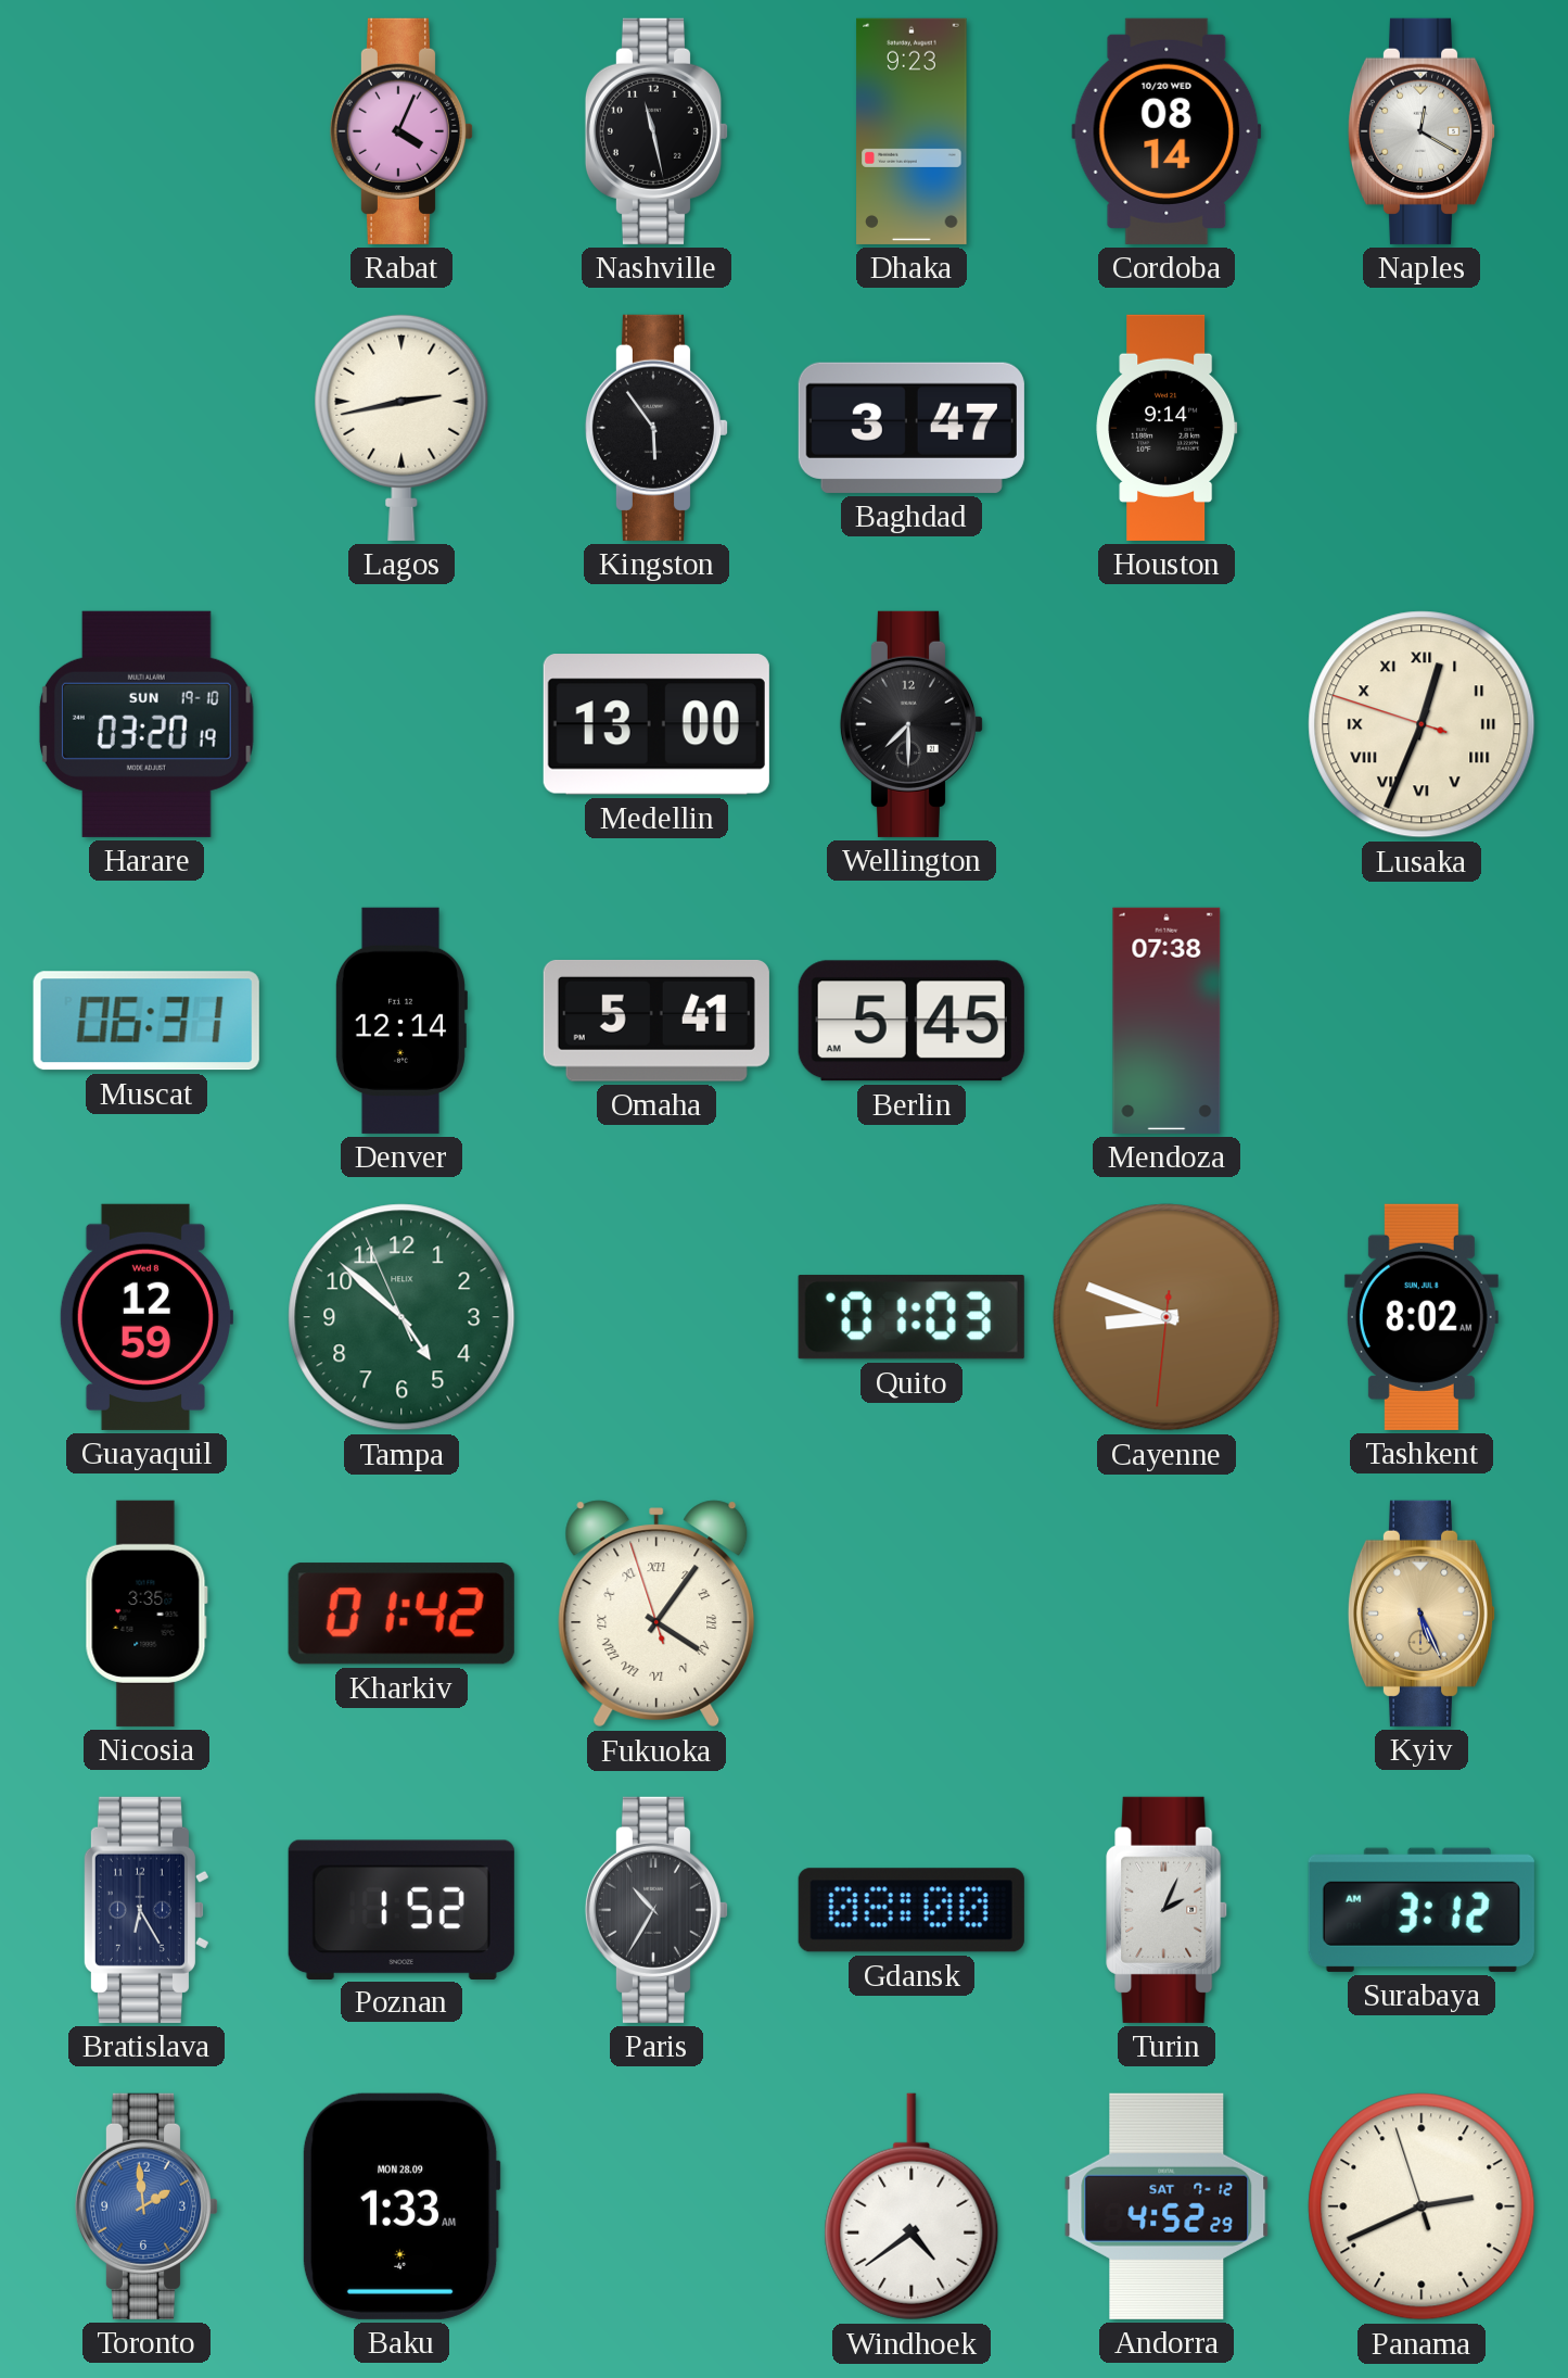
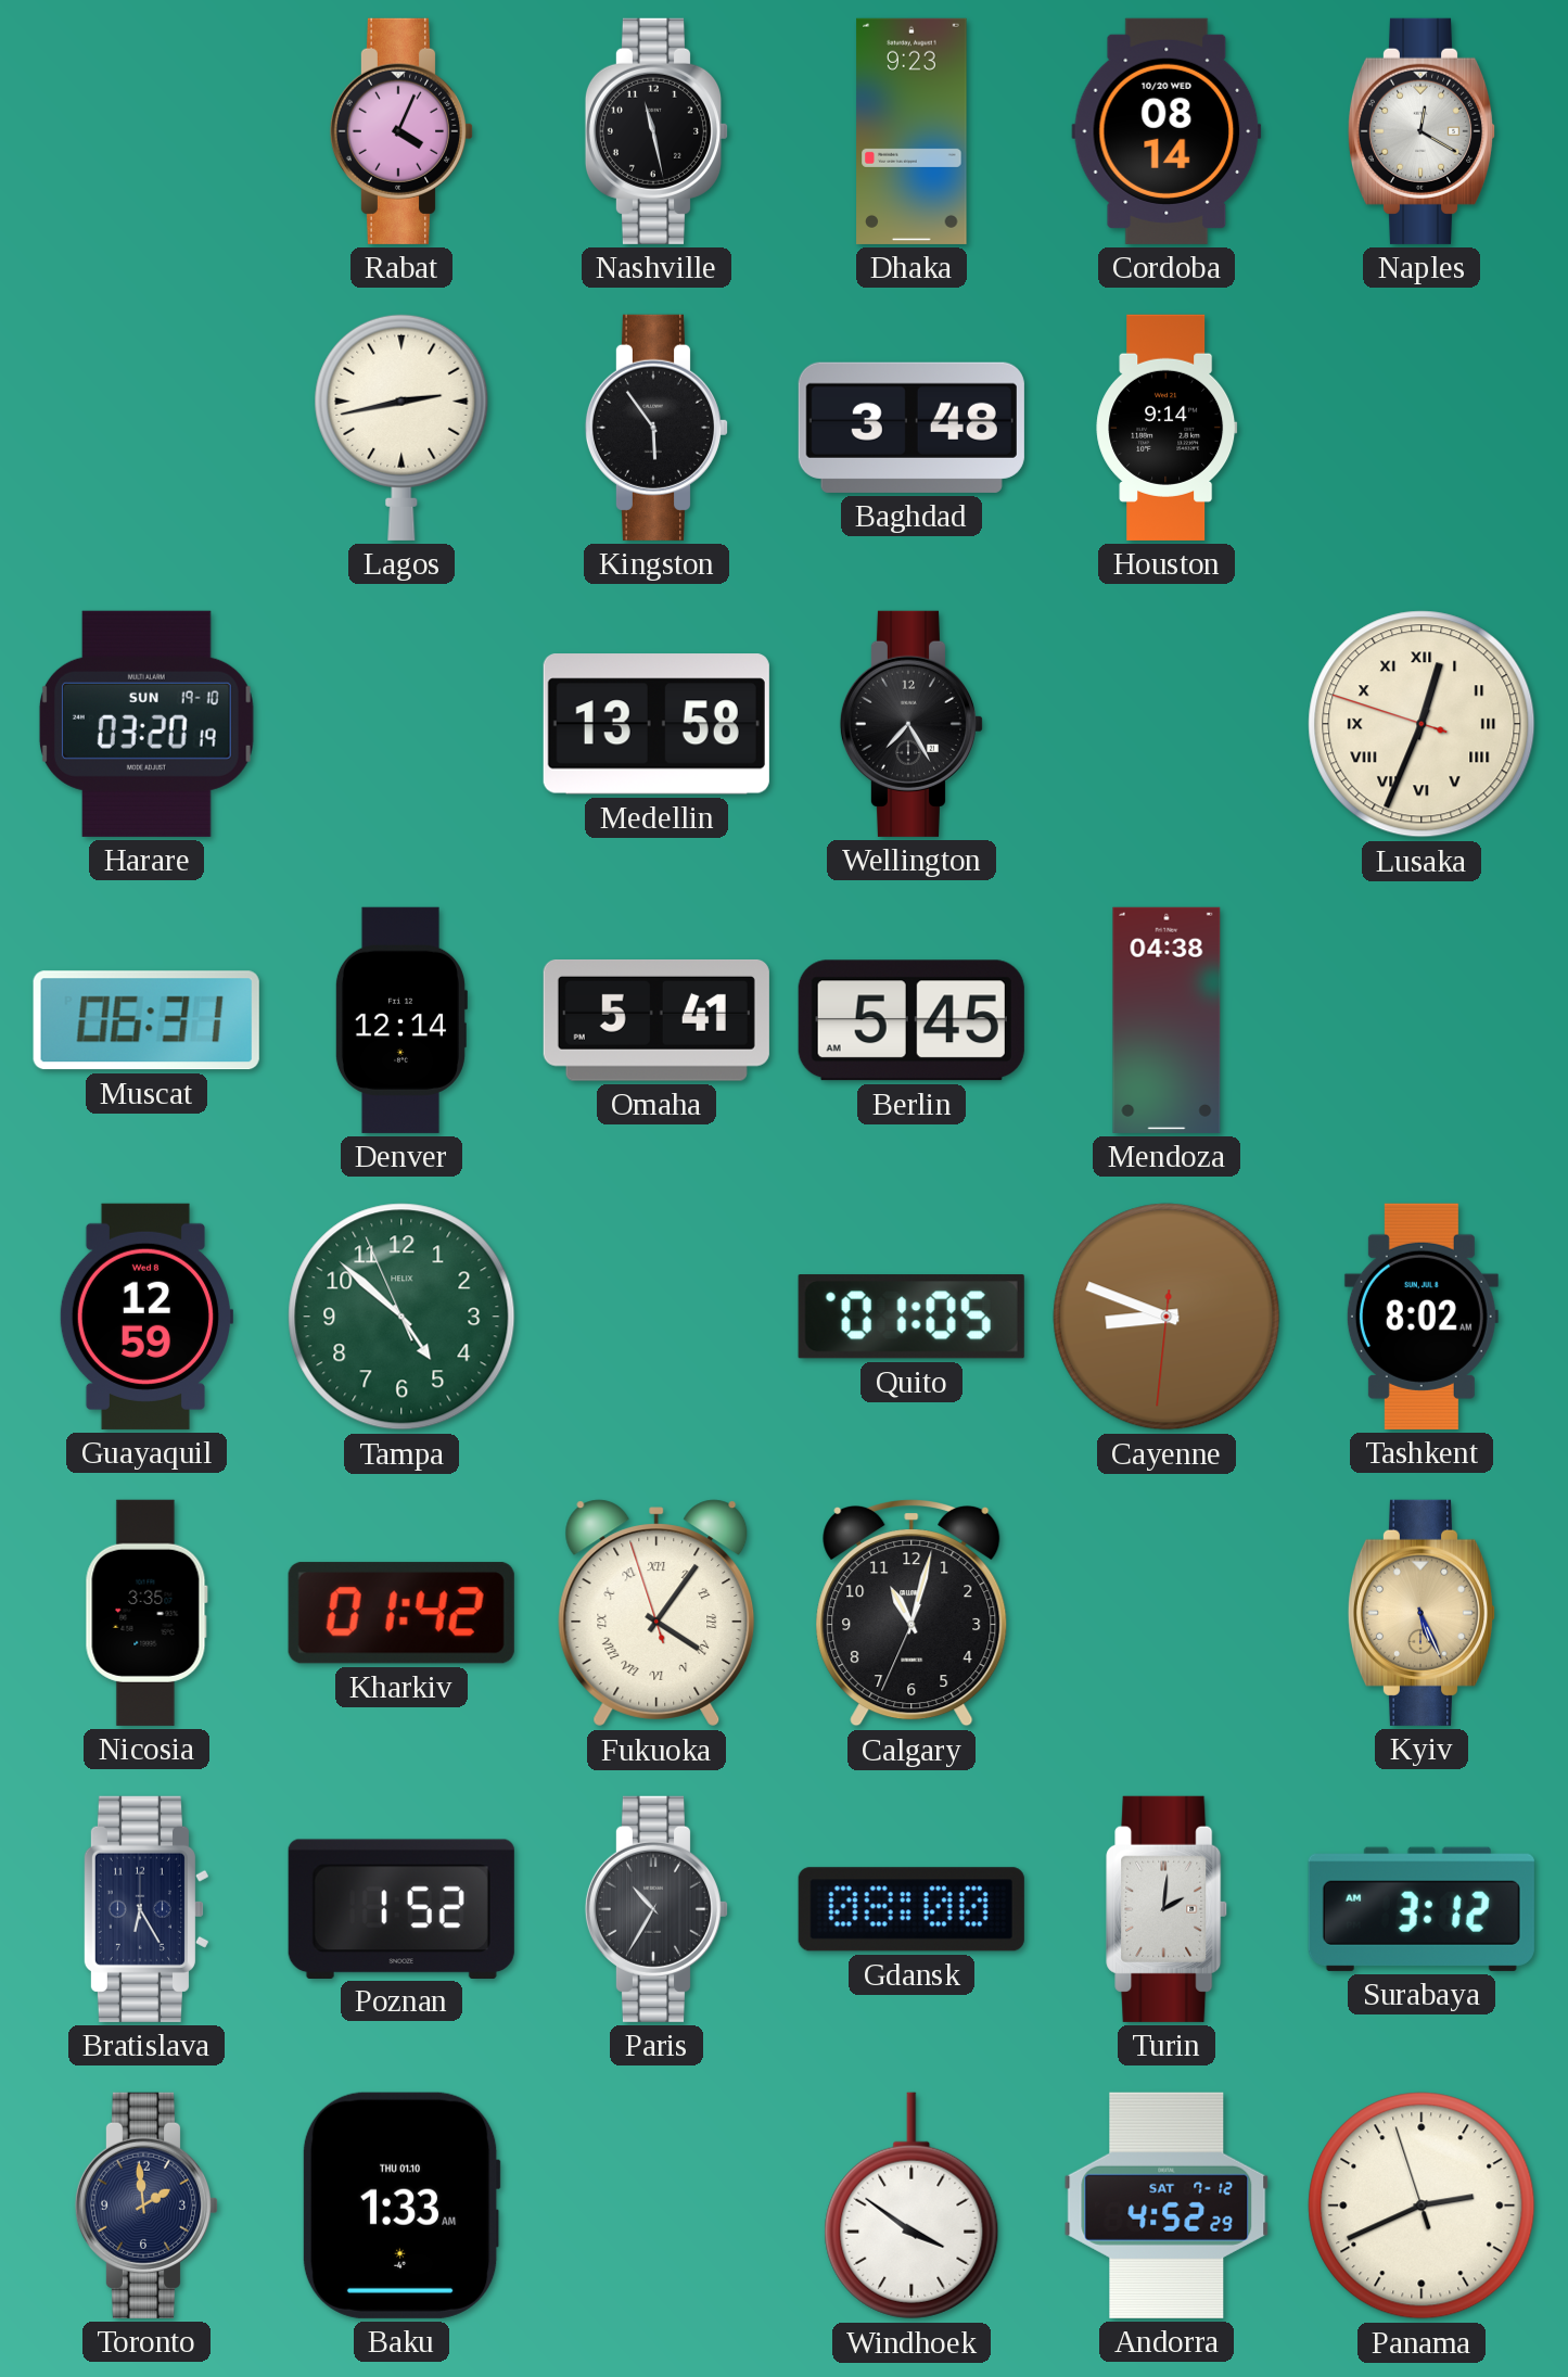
Baghdad: 3:47 -> 3:48
Medellin: 13:00 -> 13:58
Wellington: 7:30 -> 7:25
Mendoza: 07:38 -> 04:38
Quito: 01:03 -> 01:05
Calgary: none -> 11:02
Turin: 2:04 -> 2:01
Toronto dial: blue -> navy
Baku date: MON 28.09 -> THU 01.10
Windhoek: 4:39 -> 3:51
